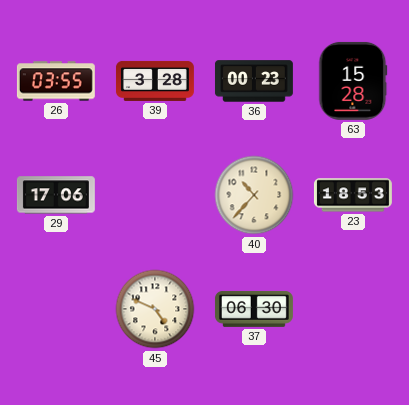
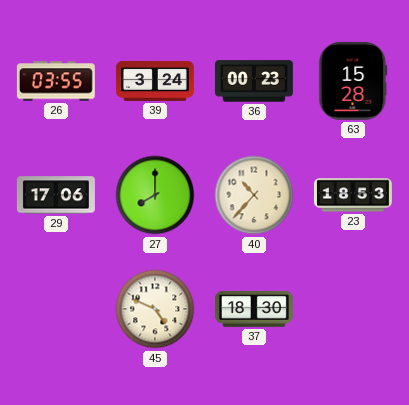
39: 3:28 -> 3:24
27: none -> 8:00
37: 06:30 -> 18:30
